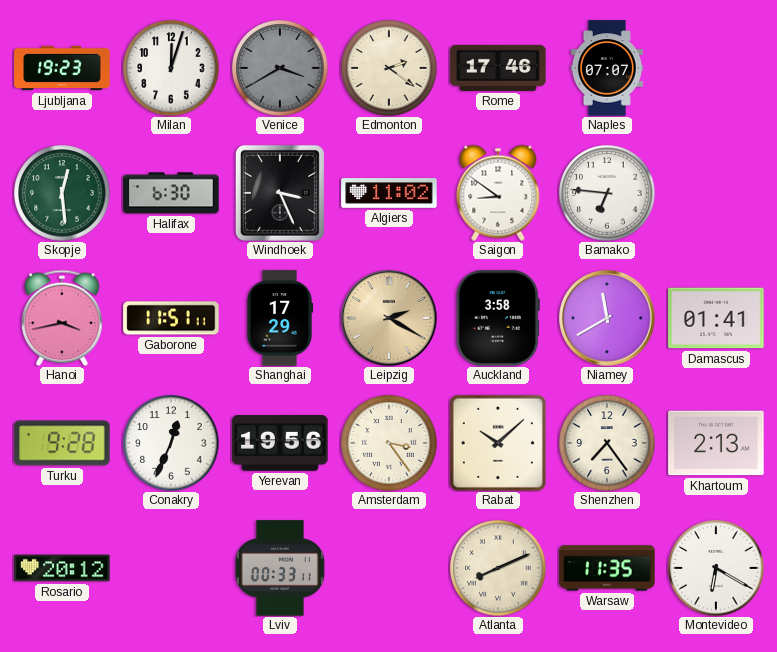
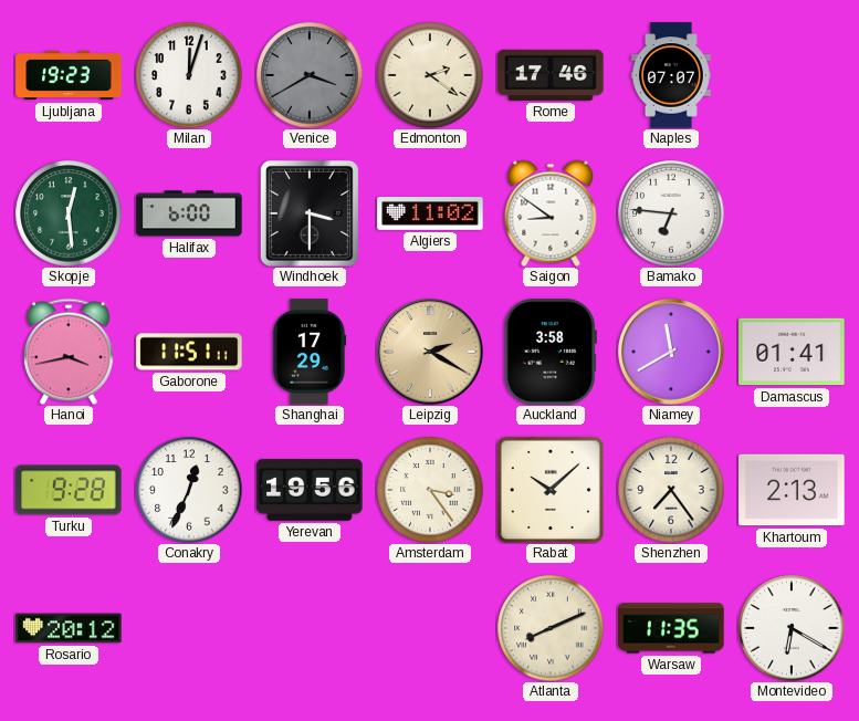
Halifax: 6:30 -> 6:00
Windhoek: 3:26 -> 3:30
Lviv: 00:33 -> none
